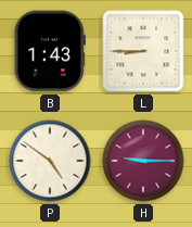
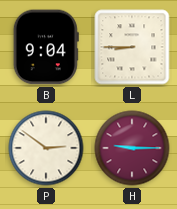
B: 1:43 -> 9:04
P: 4:51 -> 2:51
